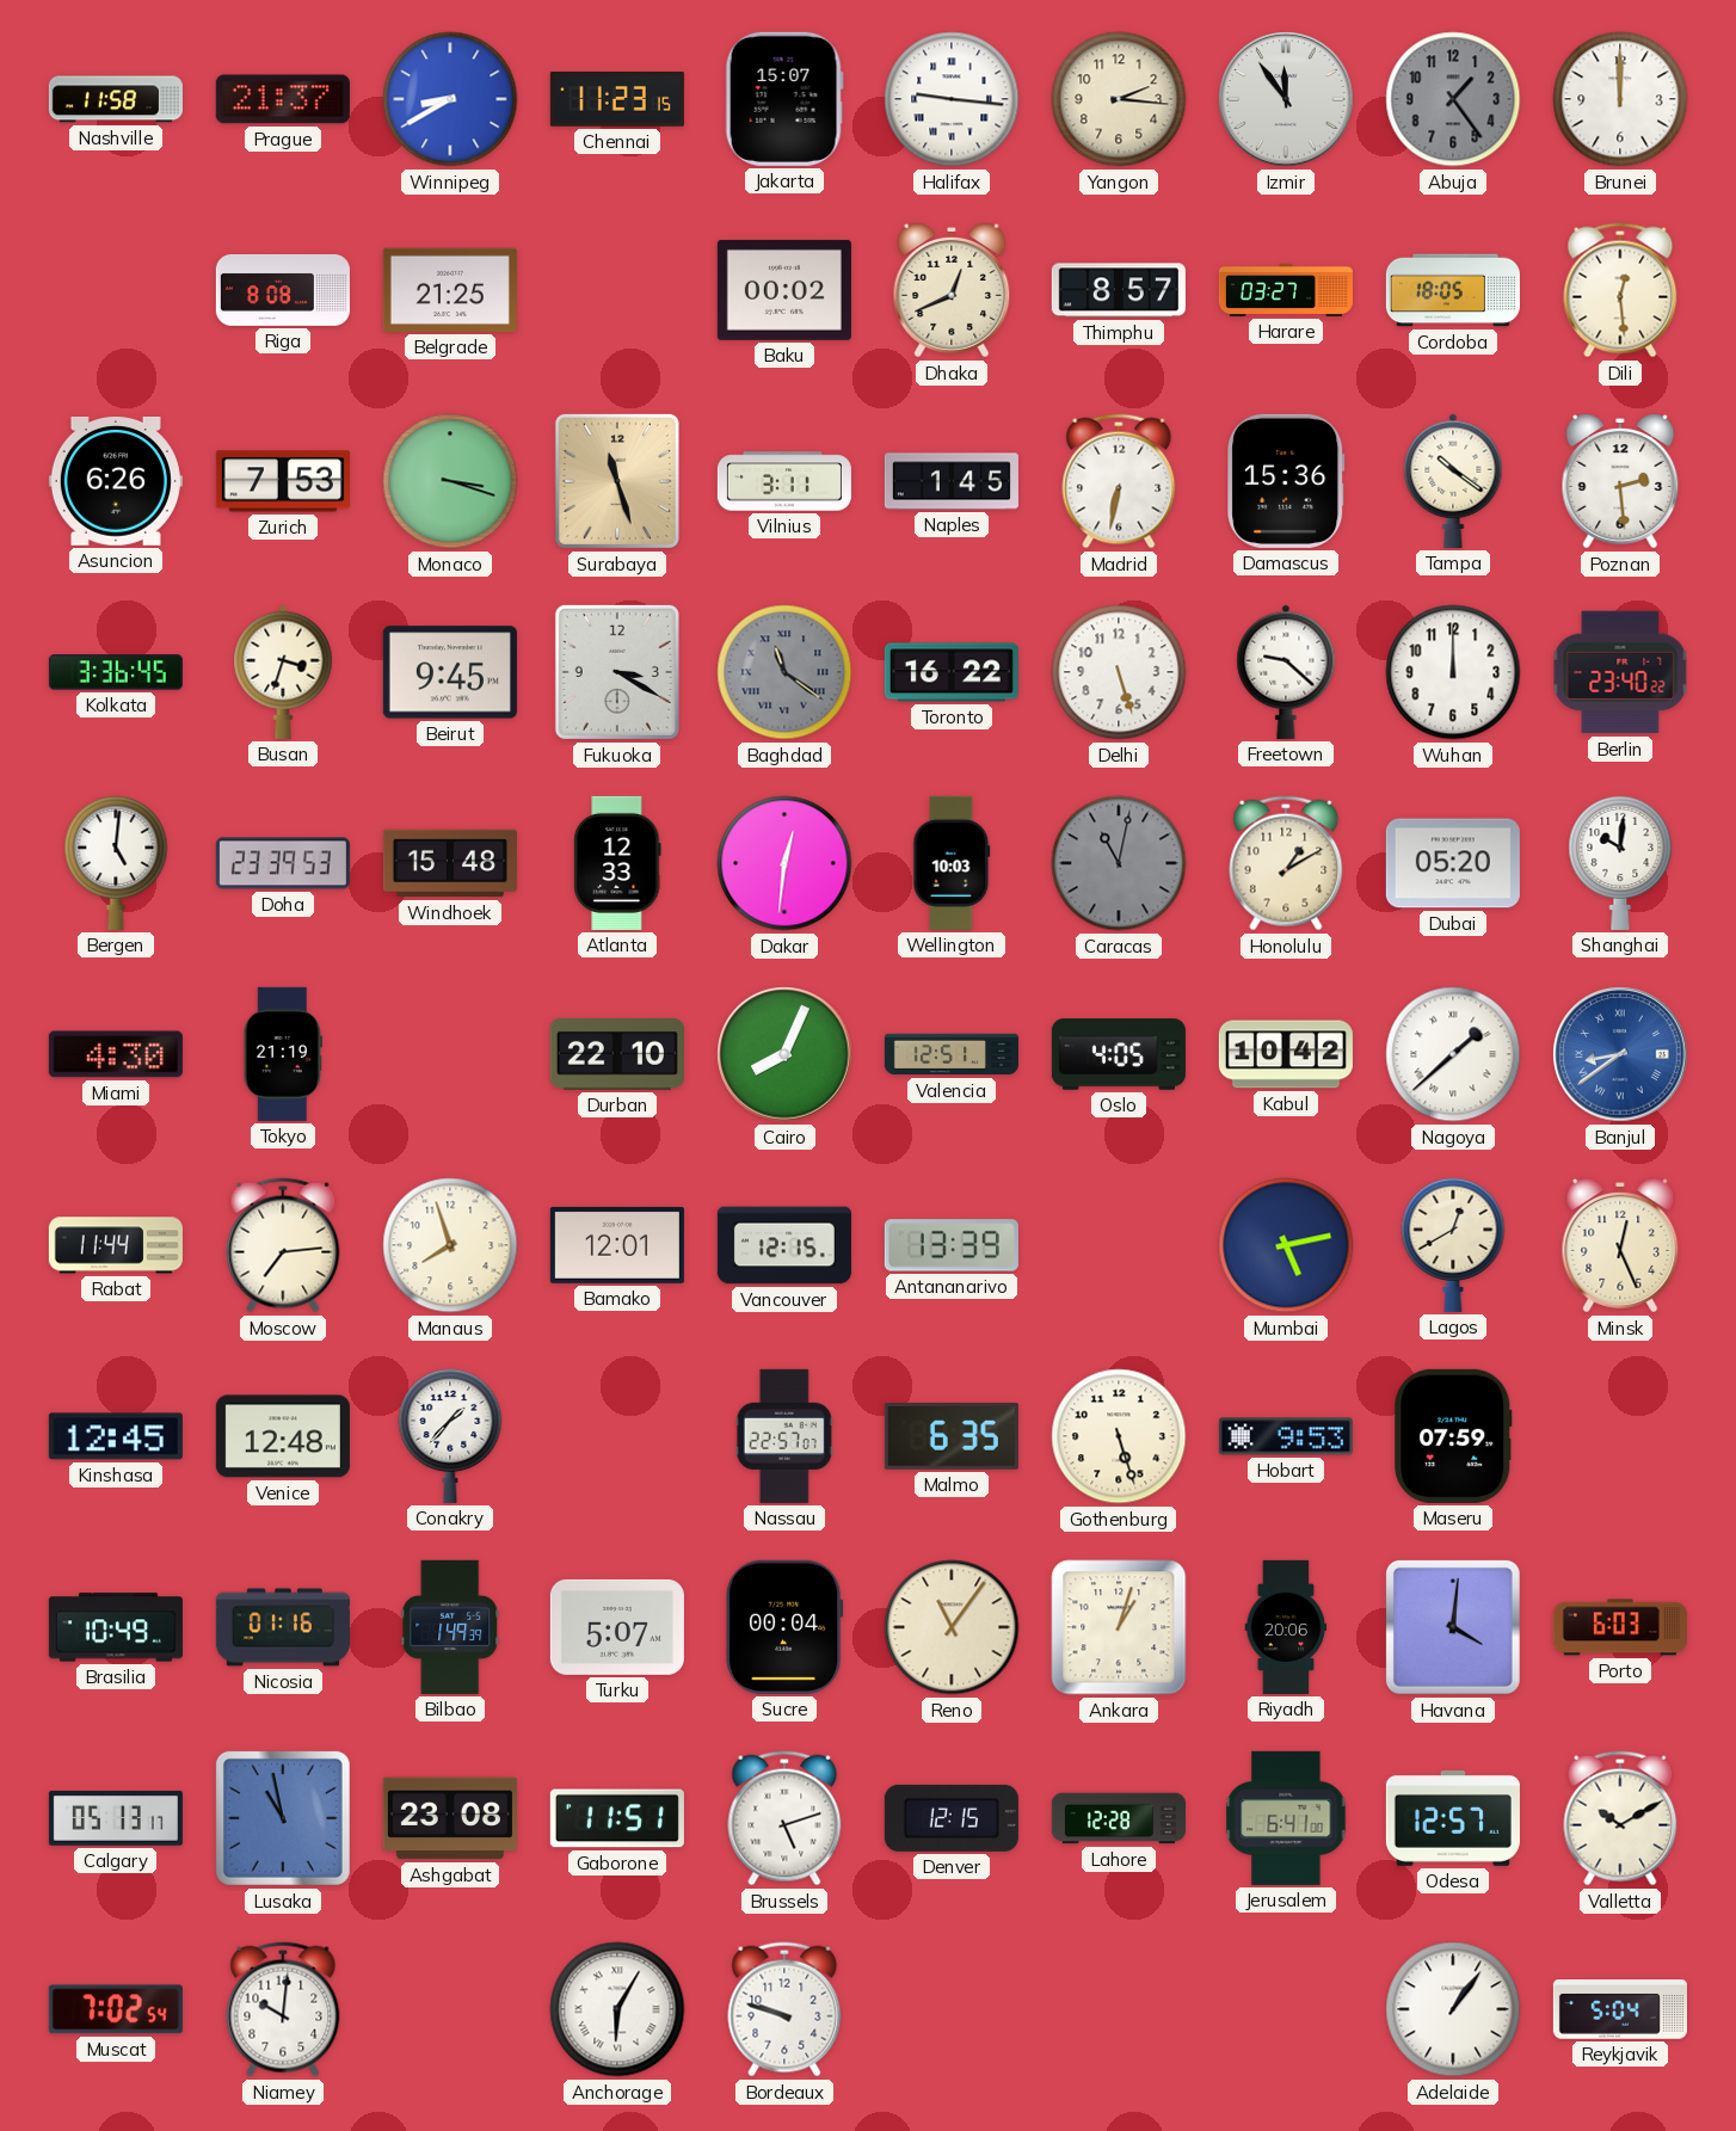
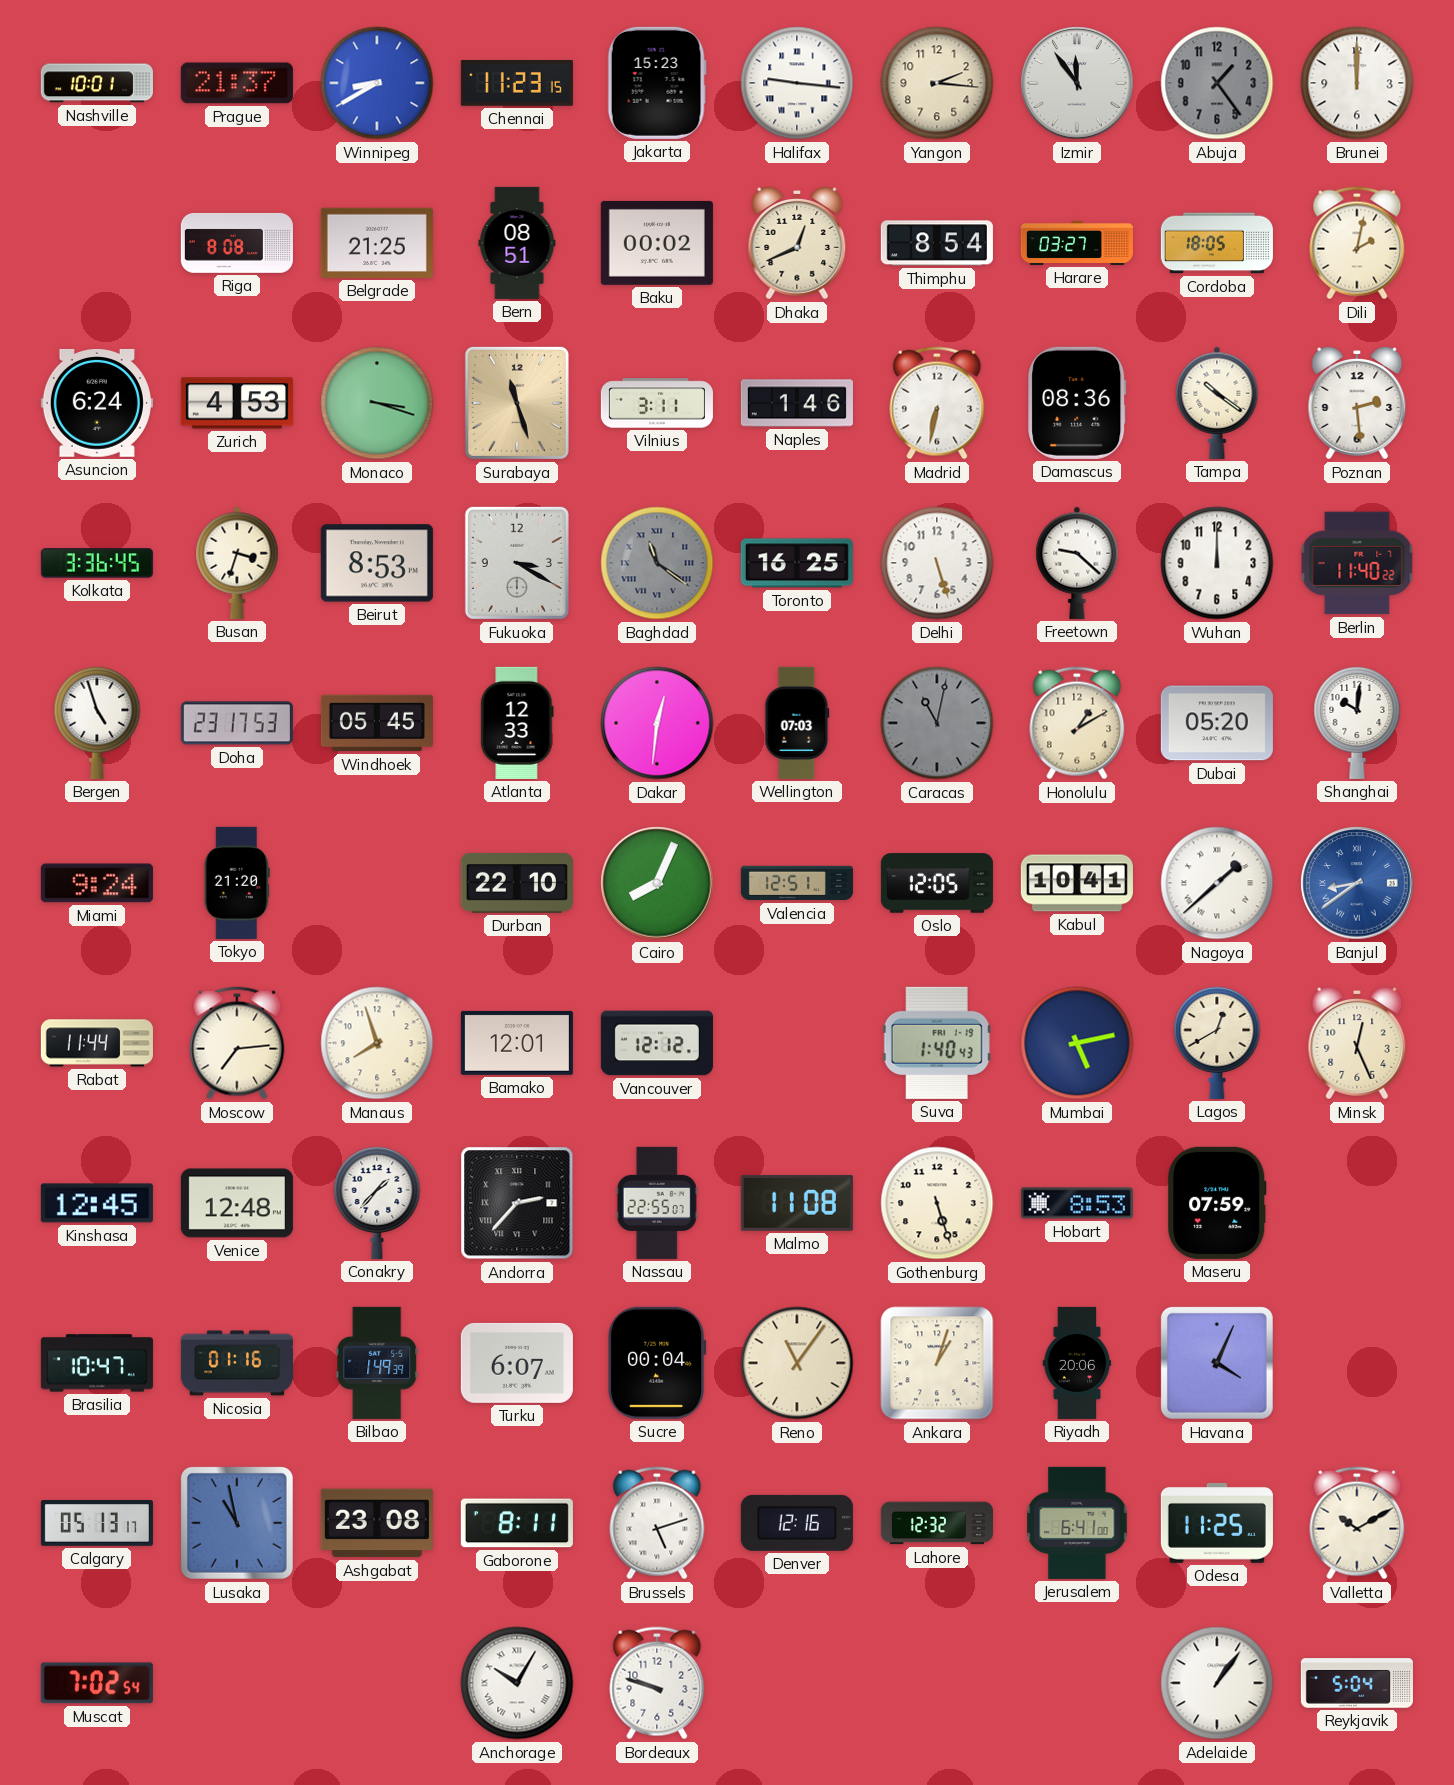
Nashville: 11:58 -> 10:01
Jakarta: 15:07 -> 15:23
Bern: none -> 08:51
Thimphu: 8:57 -> 8:54
Dili: 12:29 -> 2:02
Asuncion: 6:26 -> 6:24
Zurich: 7:53 -> 4:53
Naples: 1:45 -> 1:46
Damascus: 15:36 -> 08:36
Beirut: 9:45 -> 8:53
Toronto: 16:22 -> 16:25
Berlin: 23:40 -> 11:40
Bergen: 5:01 -> 4:57
Doha: 23:39 -> 23:17
Windhoek: 15:48 -> 05:45
Wellington: 10:03 -> 07:03
Miami: 4:30 -> 9:24
Tokyo: 21:19 -> 21:20
Oslo: 4:05 -> 12:05
Kabul: 10:42 -> 10:41
Vancouver: 12:15 -> 12:12
Antananarivo: 13:39 -> none
Suva: none -> 1:40
Andorra: none -> 2:37
Nassau: 22:57 -> 22:55
Malmo: 6:35 -> 11:08
Hobart: 9:53 -> 8:53
Brasilia: 10:49 -> 10:47
Turku: 5:07 -> 6:07
Havana: 4:01 -> 4:04
Porto: 6:03 -> none
Gaborone: 11:51 -> 8:11
Denver: 12:15 -> 12:16
Lahore: 12:28 -> 12:32
Odesa: 12:57 -> 11:25
Niamey: 10:01 -> none
Anchorage: 6:05 -> 10:05
